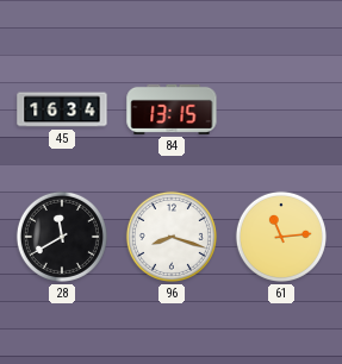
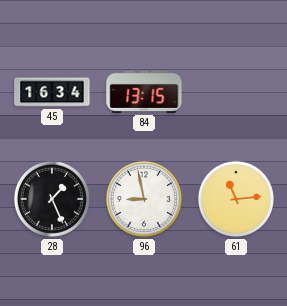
28: 11:40 -> 1:26
96: 8:18 -> 8:58
